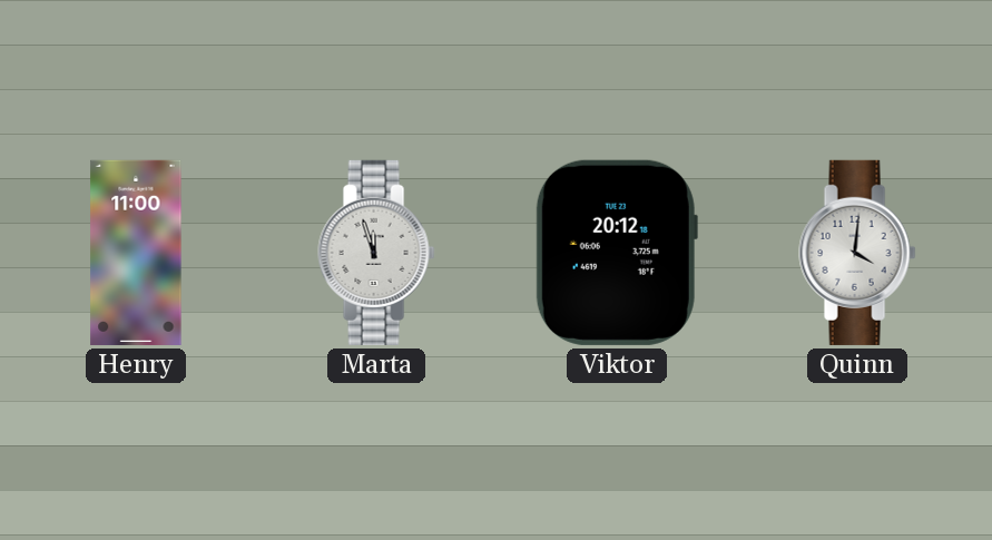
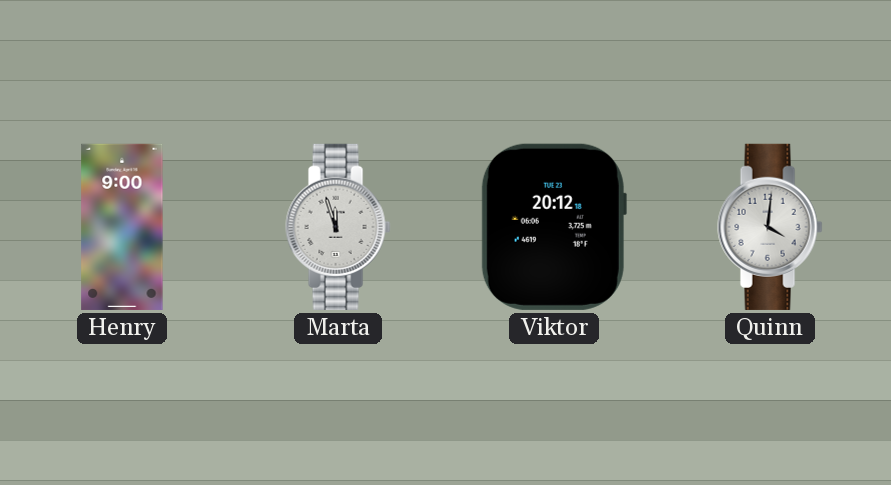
Henry: 11:00 -> 9:00
